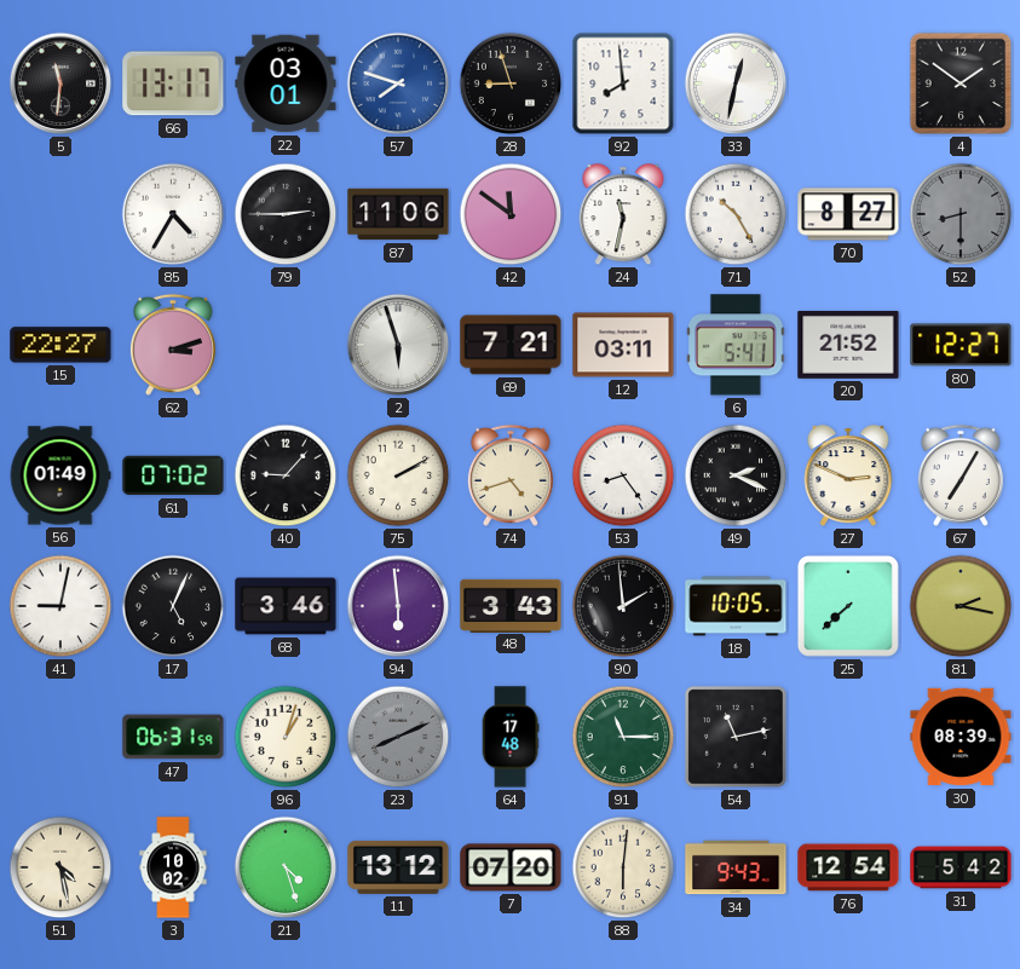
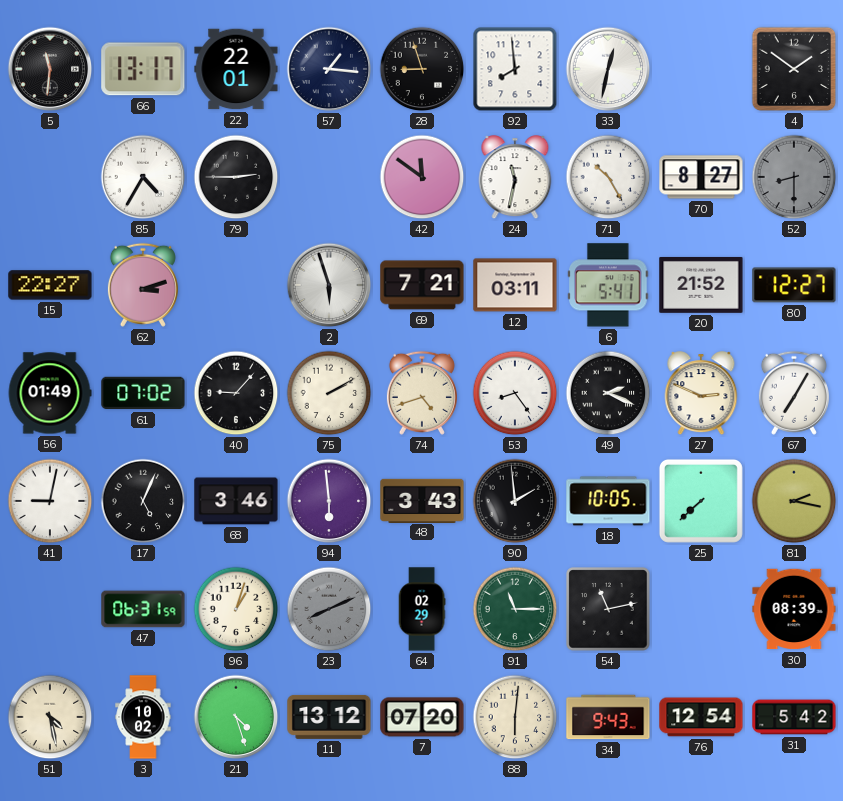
22: 03:01 -> 22:01
57: 7:48 -> 1:16
57 dial: blue -> navy
87: 11:06 -> none
64: 17:48 -> 02:29
